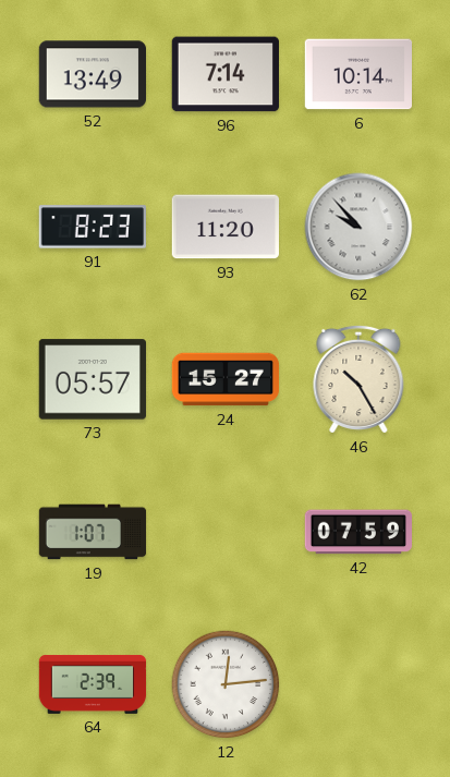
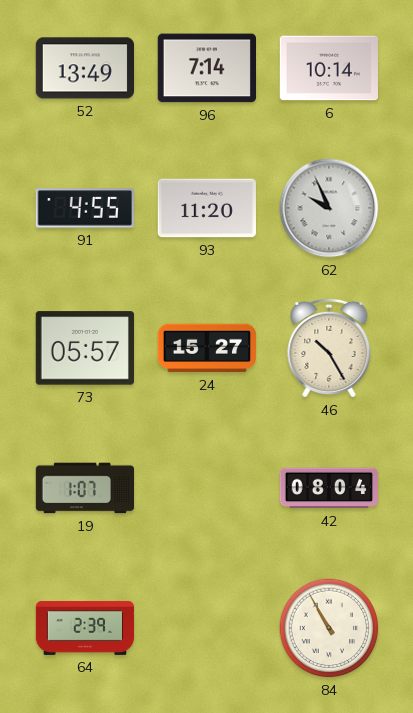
91: 8:23 -> 4:55
62: 9:53 -> 9:56
42: 07:59 -> 08:04
12: 12:14 -> none
84: none -> 10:55
